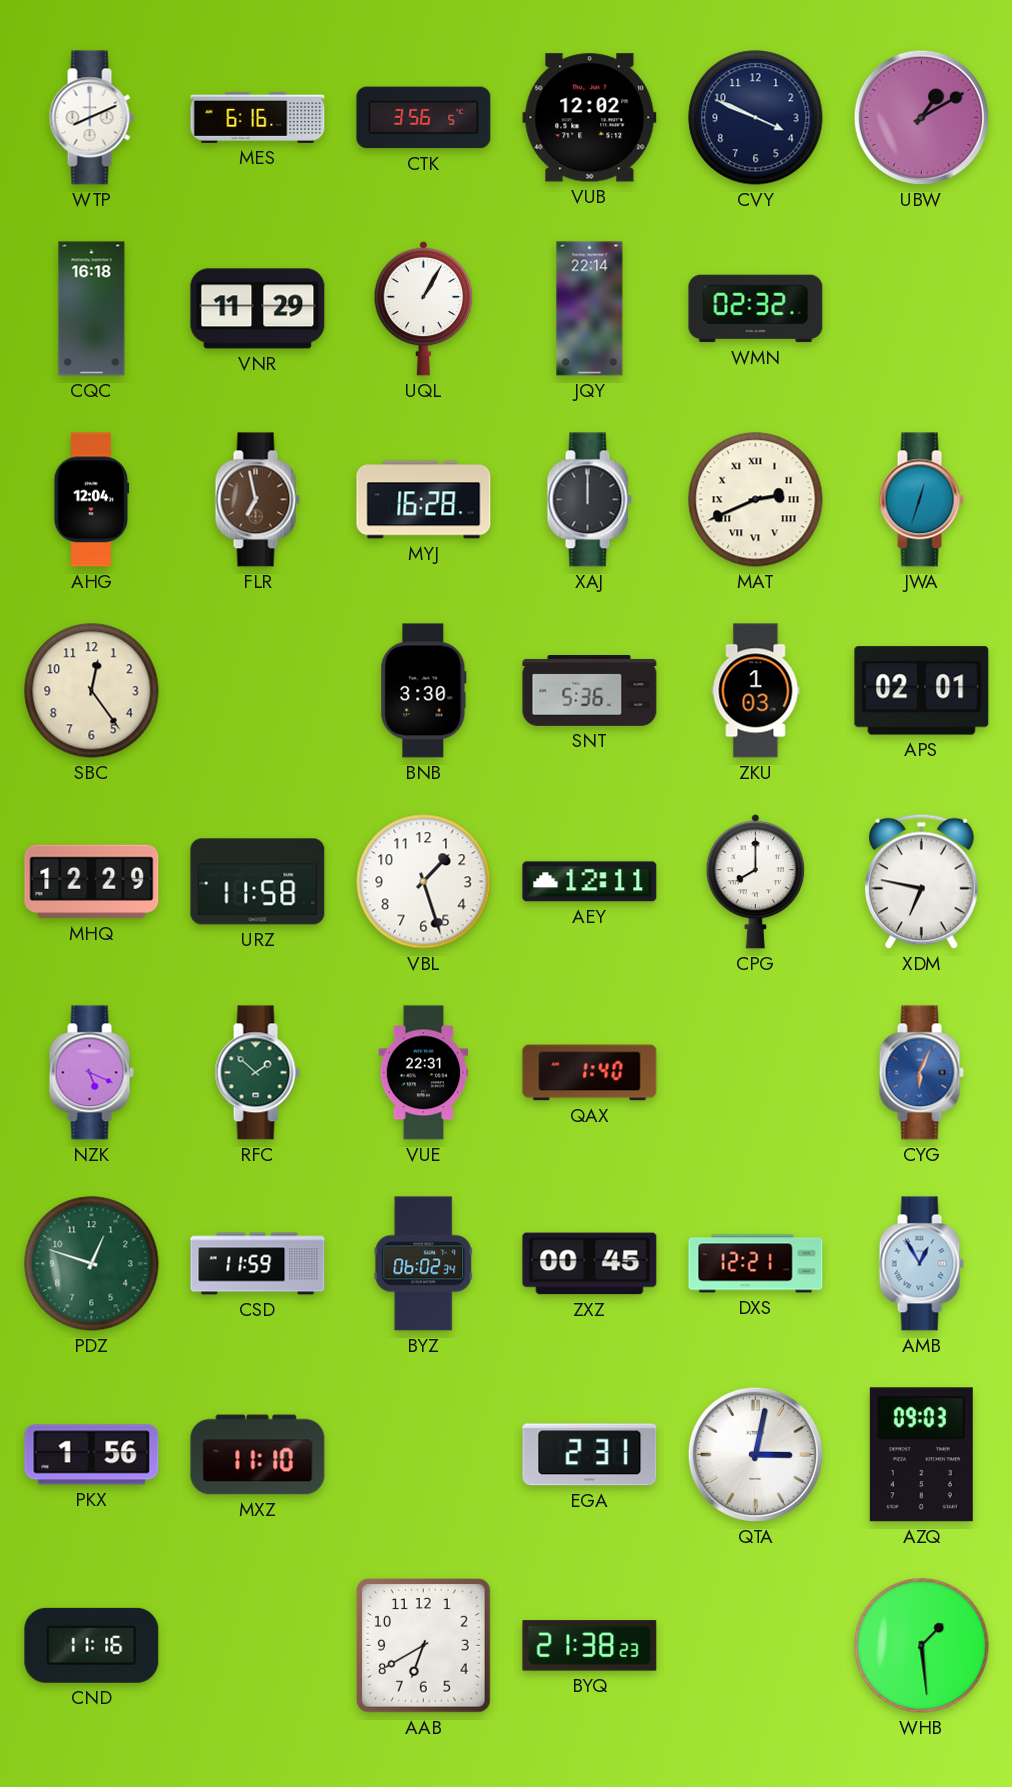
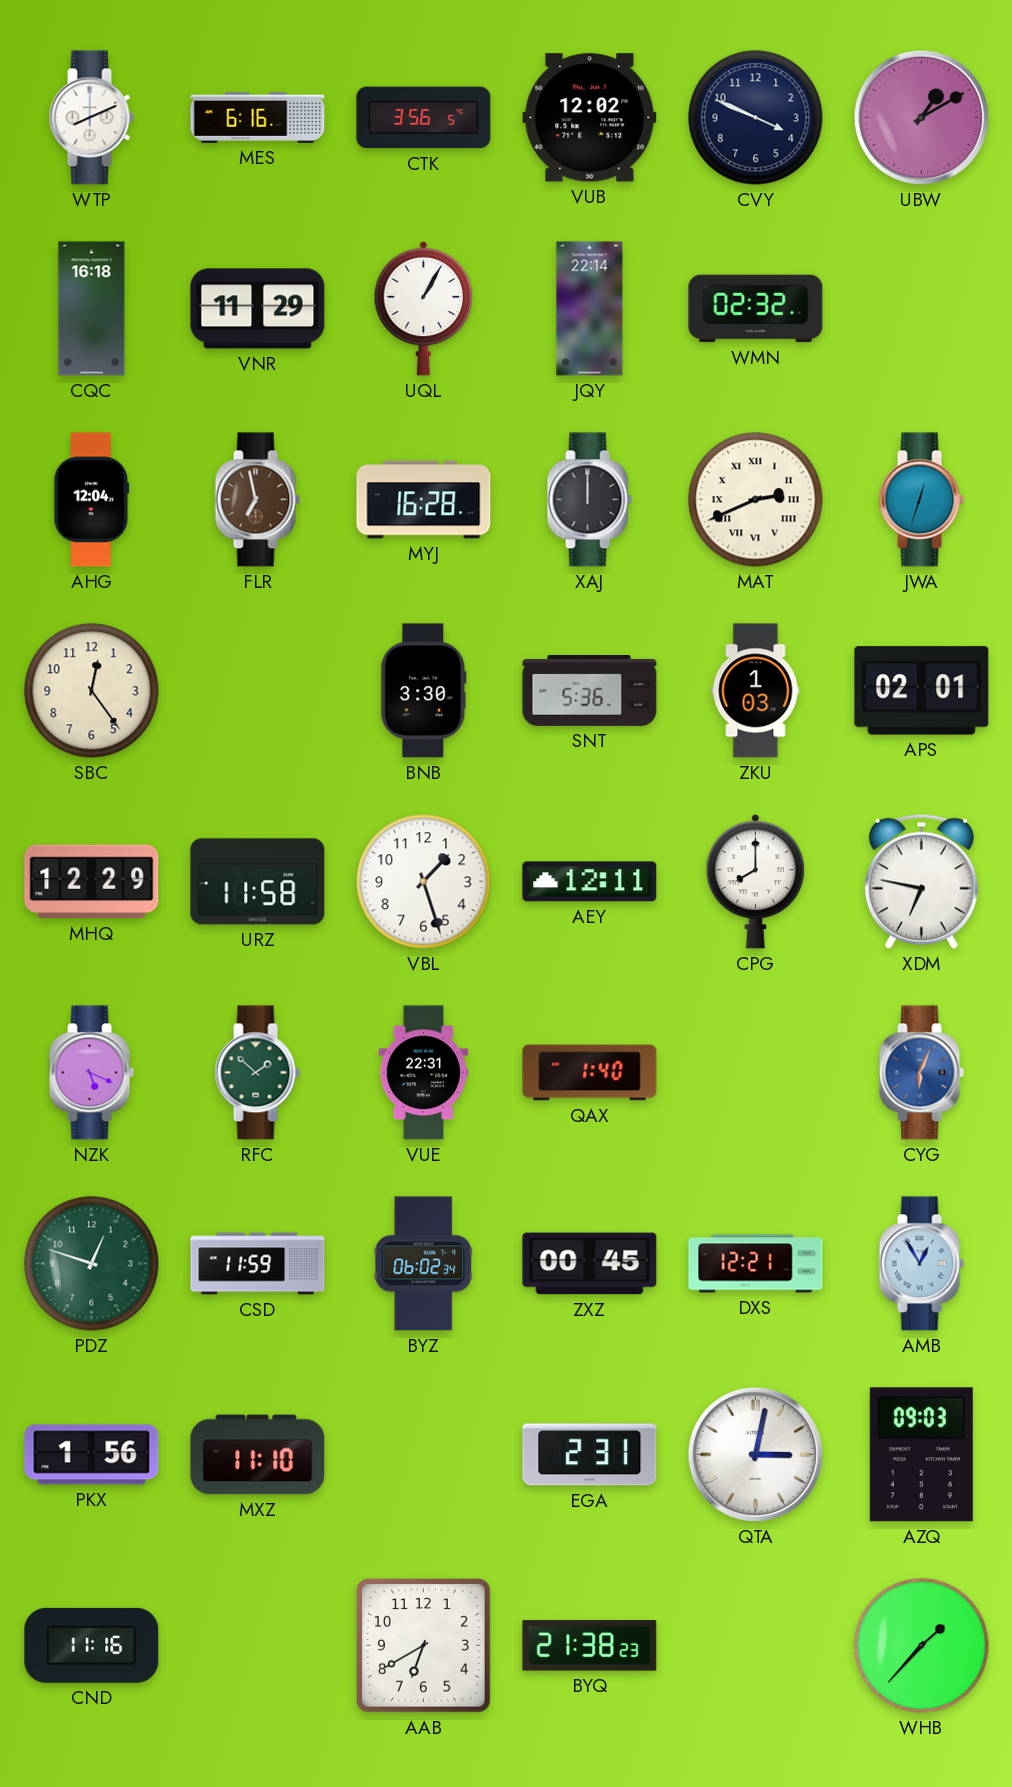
WHB: 1:29 -> 1:37
